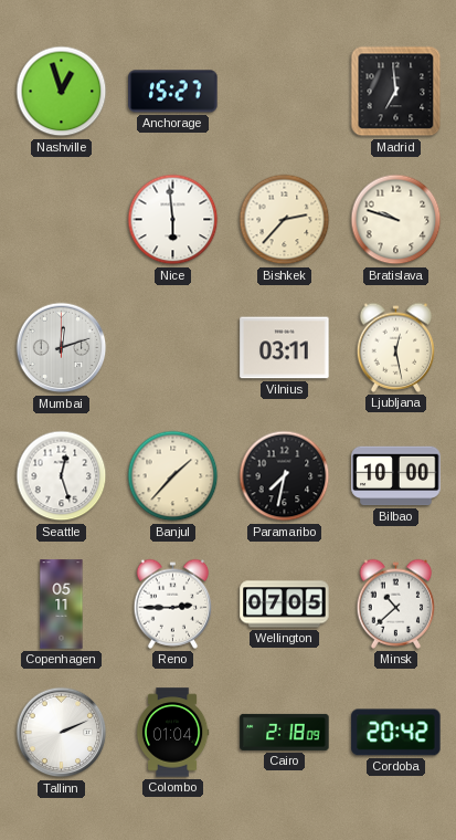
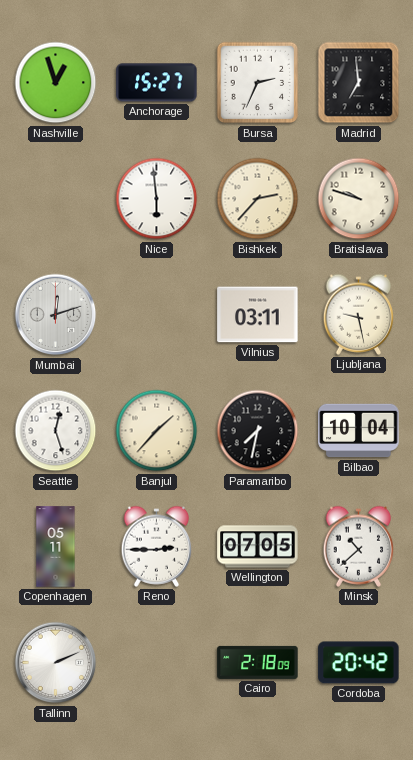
Bursa: none -> 2:34
Ljubljana: 12:28 -> 9:28
Bilbao: 10:00 -> 10:04
Colombo: 01:04 -> none
